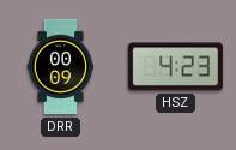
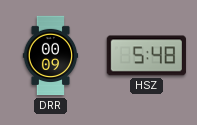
HSZ: 4:23 -> 5:48
